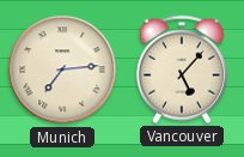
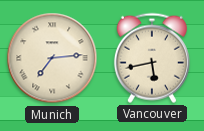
Vancouver: 5:07 -> 5:43
